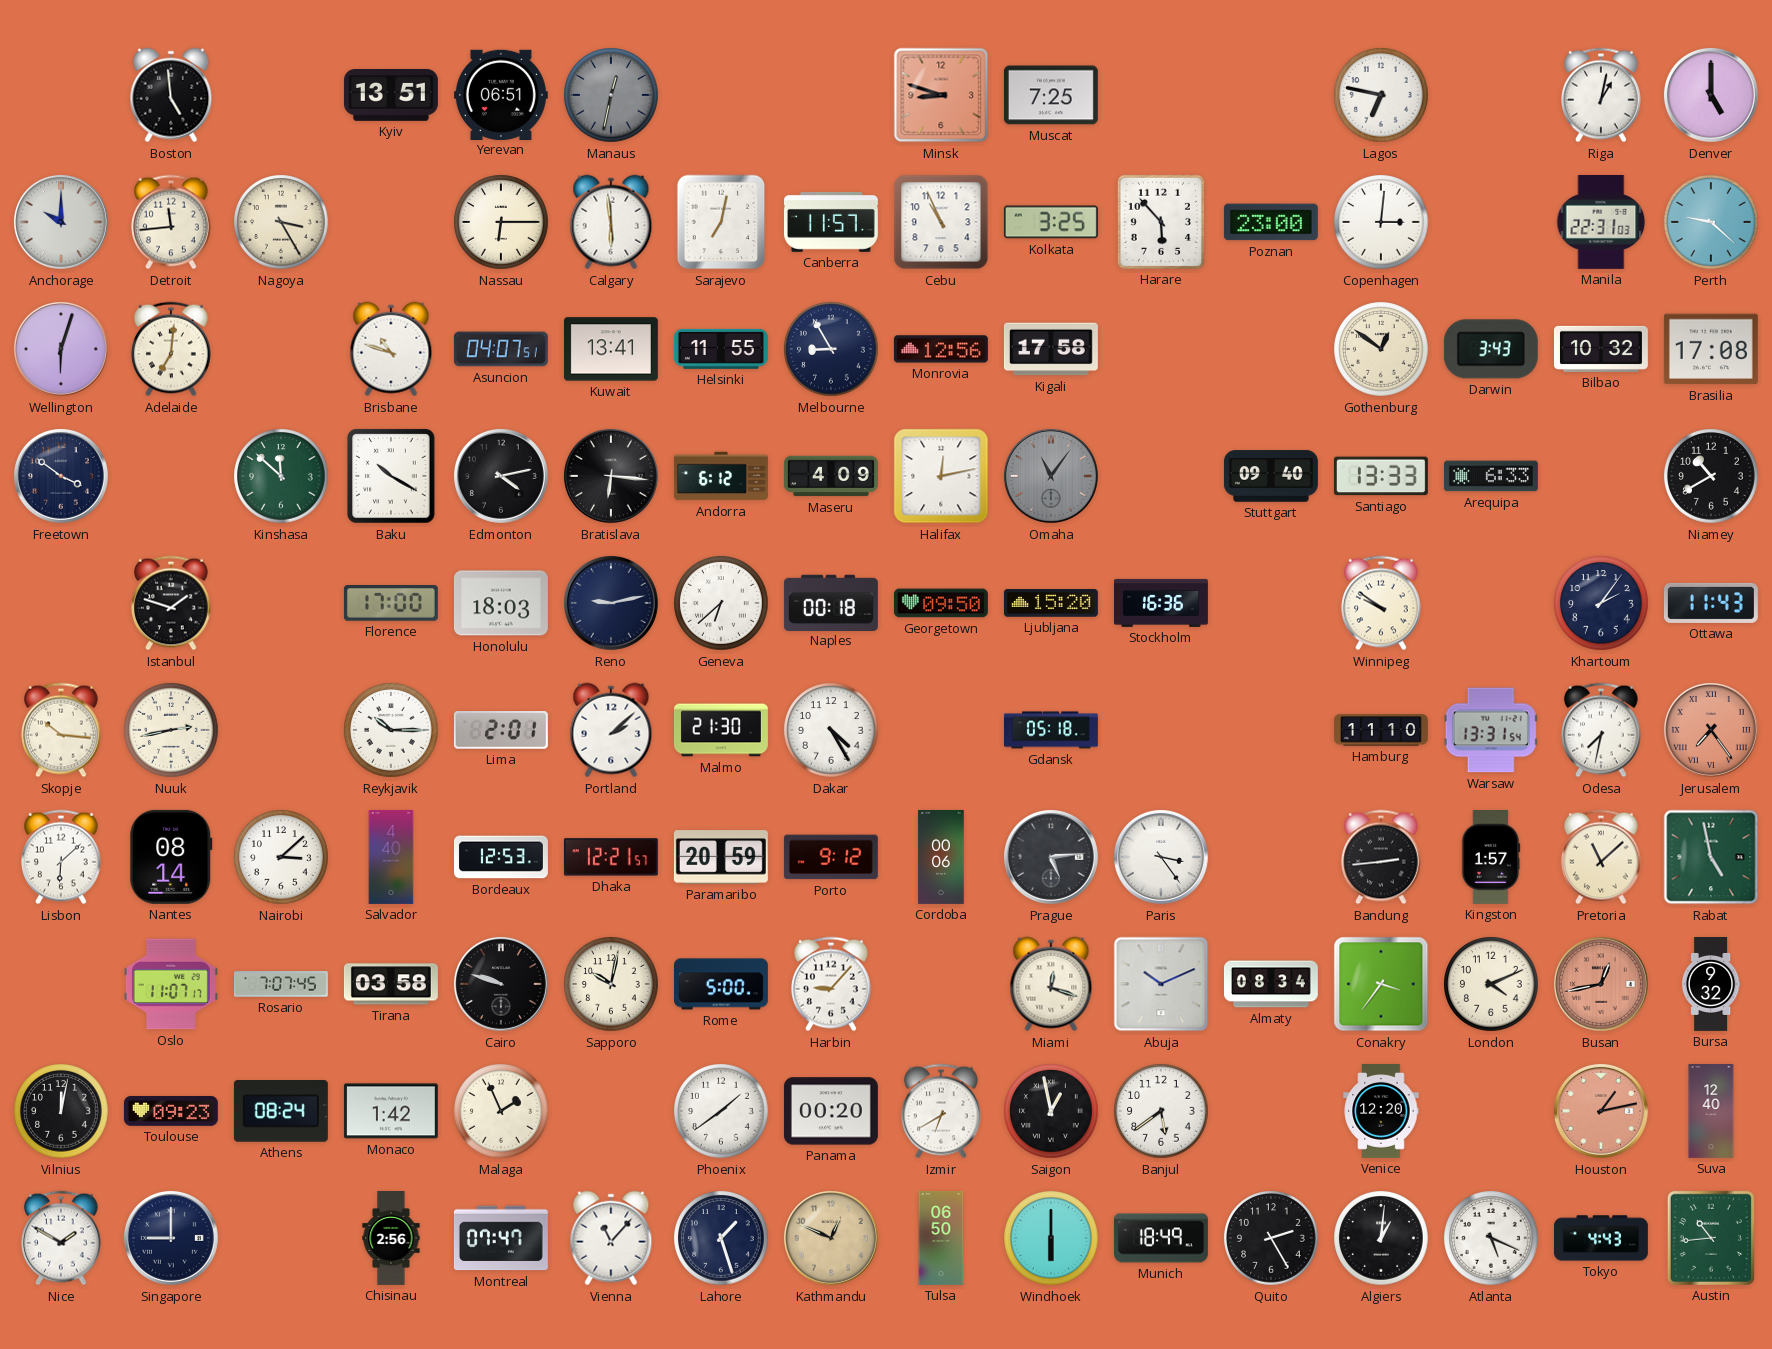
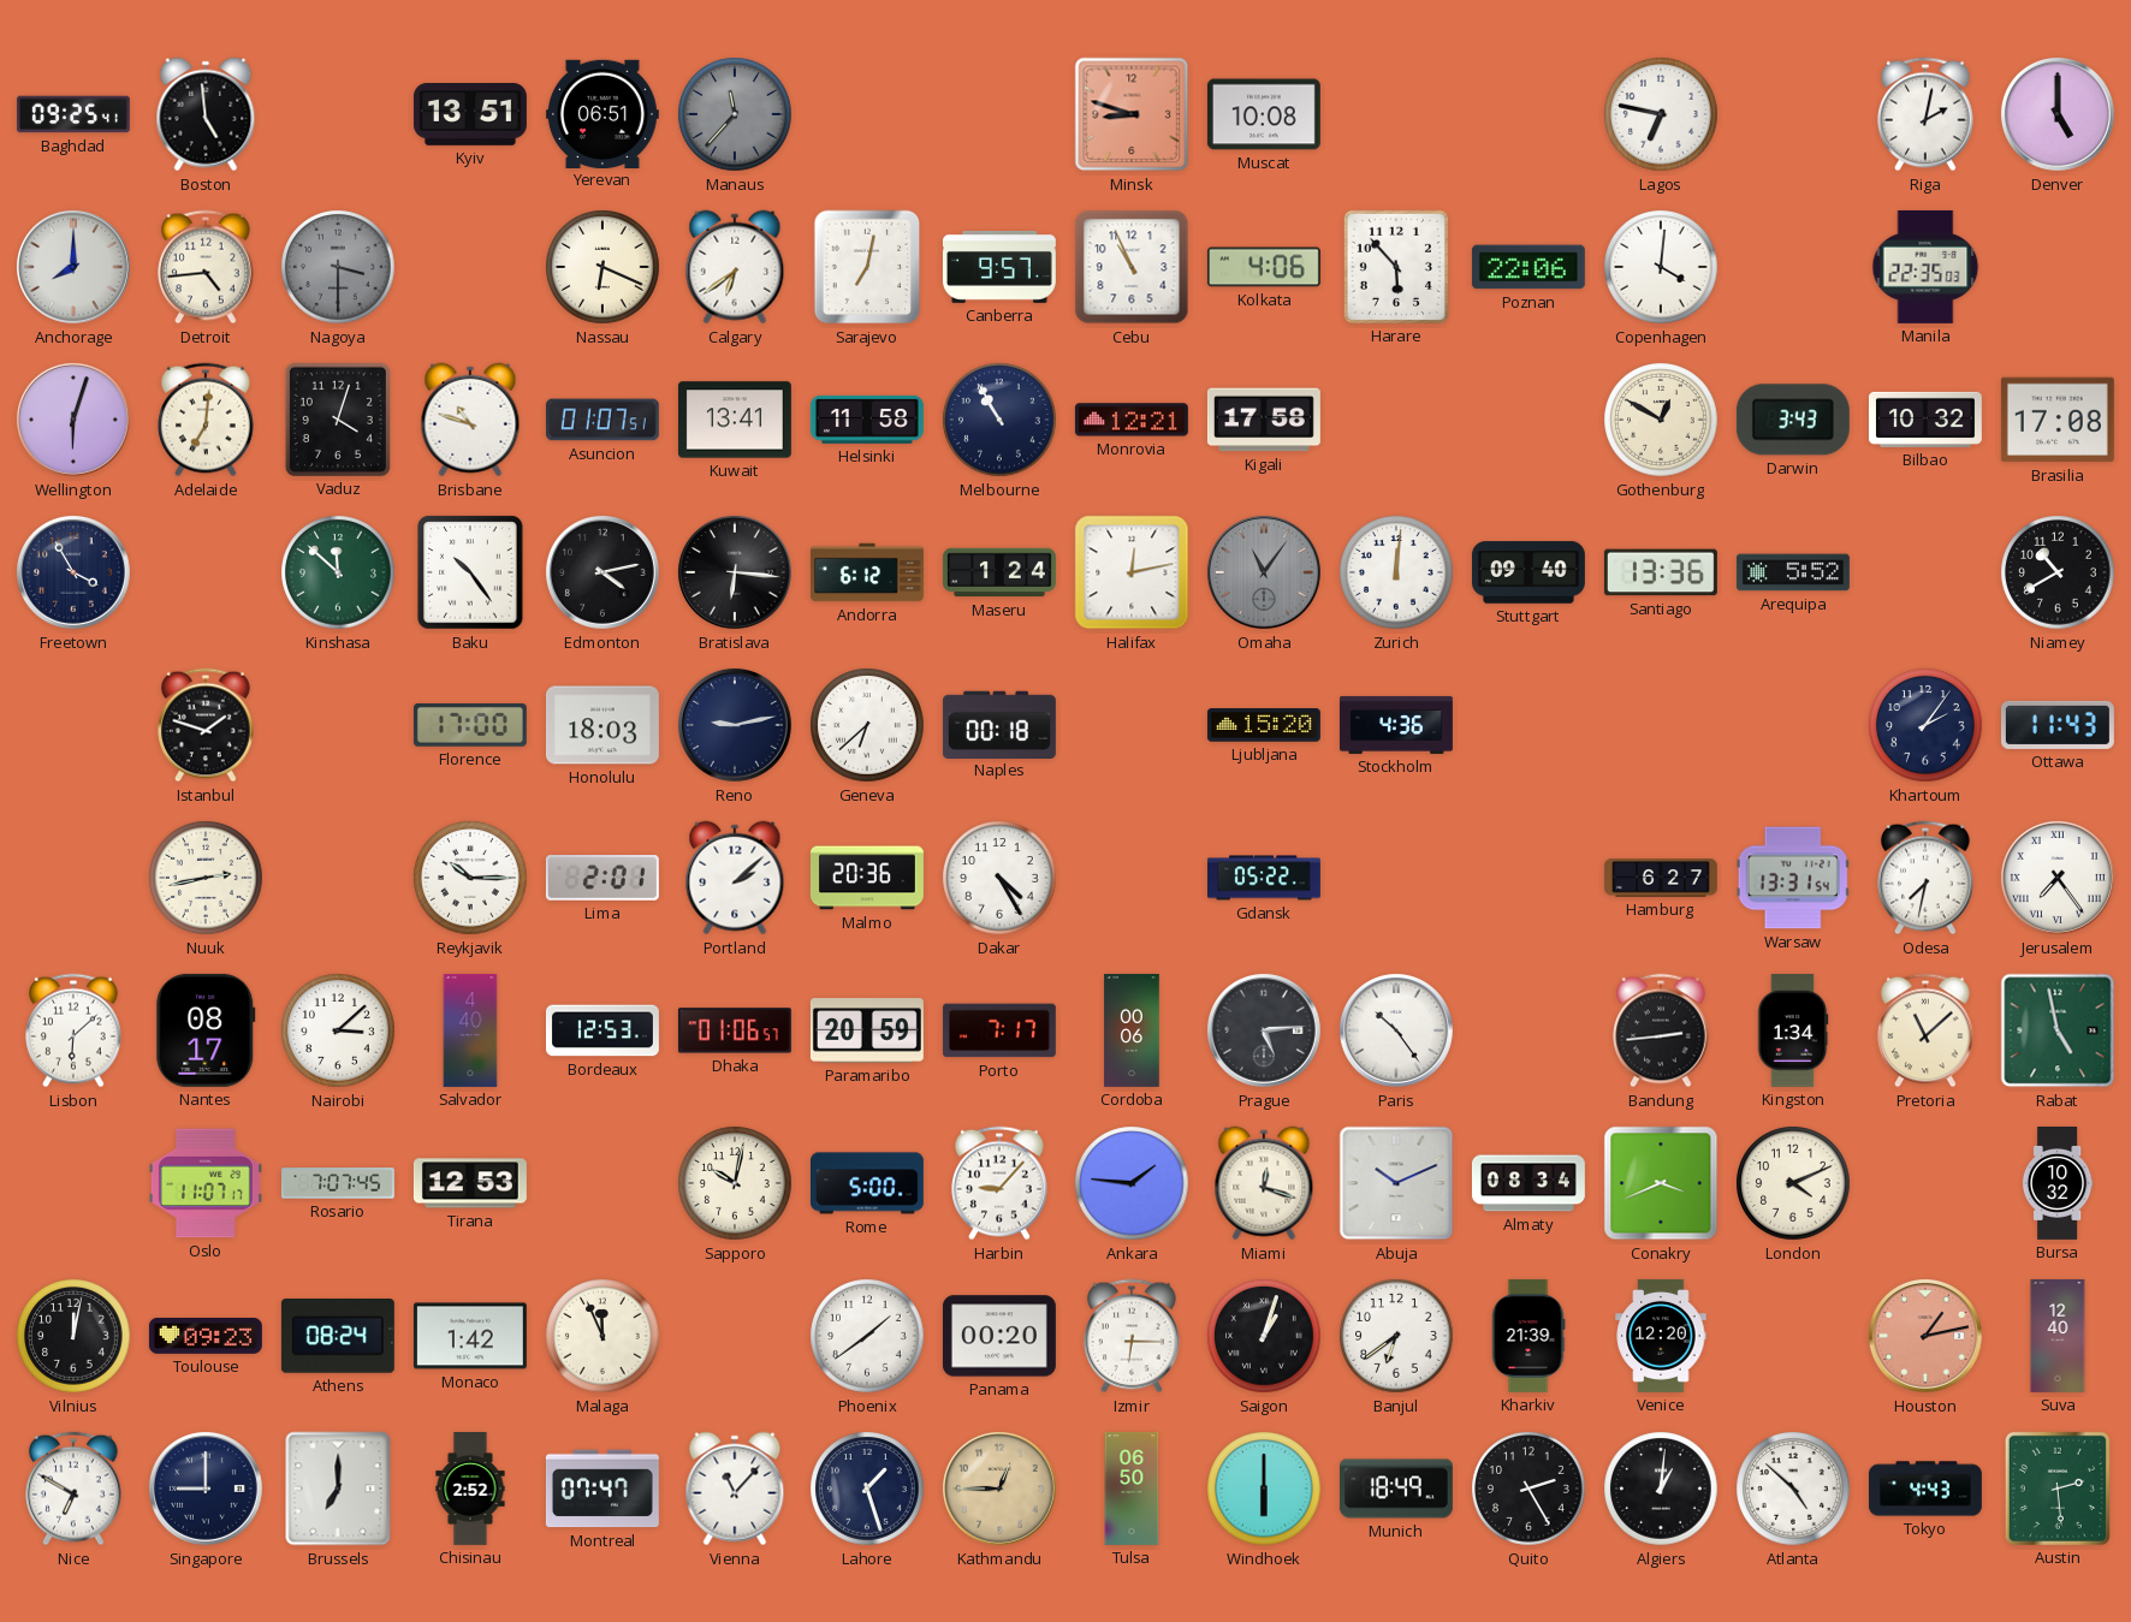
Baghdad: none -> 09:25
Manaus: 12:32 -> 11:37
Muscat: 7:25 -> 10:08
Riga: 1:02 -> 2:02
Anchorage: 10:00 -> 8:00
Detroit: 11:44 -> 4:44
Nagoya: 3:25 -> 3:30
Nagoya dial: cream -> grey
Nassau: 6:15 -> 6:19
Calgary: 5:59 -> 6:39
Canberra: 11:57 -> 9:57
Kolkata: 3:25 -> 4:06
Poznan: 23:00 -> 22:06
Copenhagen: 3:01 -> 4:01
Manila: 22:31 -> 22:35
Perth: 9:22 -> none
Vaduz: none -> 4:03
Asuncion: 04:07 -> 01:07
Helsinki: 11:55 -> 11:58
Melbourne: 8:55 -> 10:55
Monrovia: 12:56 -> 12:21
Gothenburg: 12:51 -> 12:50
Freetown: 3:51 -> 3:55
Baku: 10:20 -> 10:24
Maseru: 4:09 -> 1:24
Zurich: none -> 12:01
Santiago: 13:33 -> 13:36
Arequipa: 6:33 -> 5:52
Georgetown: 09:50 -> none
Stockholm: 16:36 -> 4:36
Winnipeg: 9:51 -> none
Skopje: 10:16 -> none
Malmo: 21:30 -> 20:36
Gdansk: 05:18 -> 05:22
Hamburg: 11:10 -> 6:27
Jerusalem dial: salmon -> white
Nantes: 08:14 -> 08:17
Dhaka: 12:21 -> 01:06
Porto: 9:12 -> 7:17
Paris: 3:24 -> 10:24
Kingston: 1:57 -> 1:34
Tirana: 03:58 -> 12:53
Cairo: 9:48 -> none
Ankara: none -> 1:46
Conakry: 3:36 -> 3:41
Busan: 12:43 -> none
Bursa: 9:32 -> 10:32
Malaga: 1:56 -> 11:56
Izmir: 6:40 -> 6:15
Saigon: 12:58 -> 1:03
Banjul: 5:39 -> 6:39
Kharkiv: none -> 21:39
Nice: 1:50 -> 6:50
Brussels: none -> 7:00
Chisinau: 2:56 -> 2:52
Kathmandu: 12:49 -> 12:45
Atlanta: 5:19 -> 4:52
Austin: 10:44 -> 2:29
